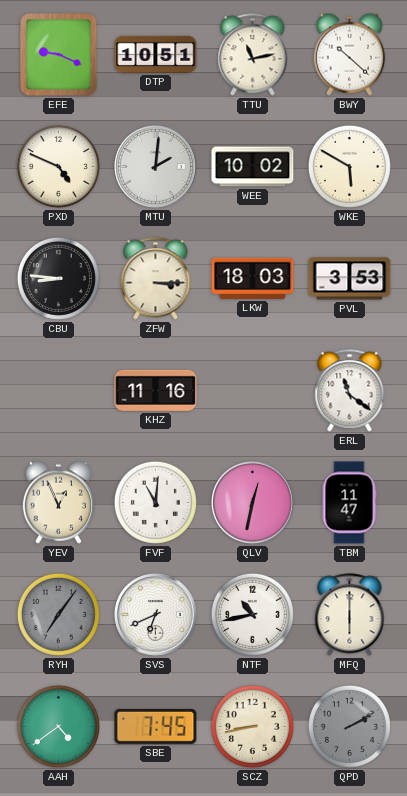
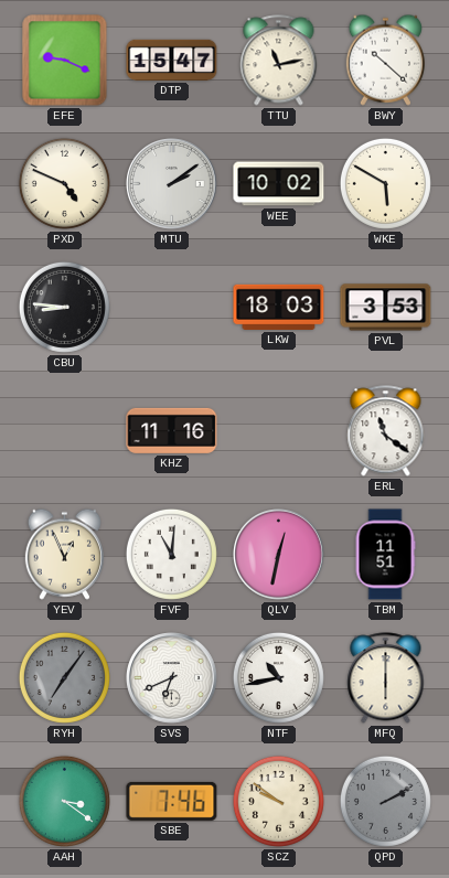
DTP: 10:51 -> 15:47
MTU: 2:01 -> 2:09
ZFW: 3:15 -> none
TBM: 11:47 -> 11:51
AAH: 4:39 -> 3:21
SBE: 7:45 -> 7:46
SCZ: 8:43 -> 9:51
